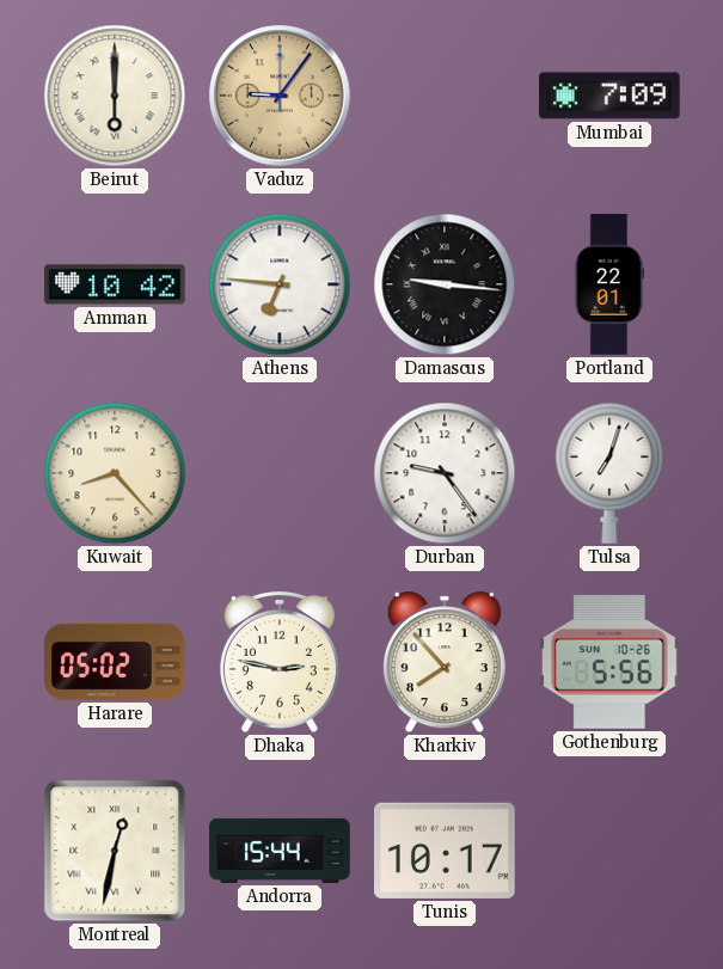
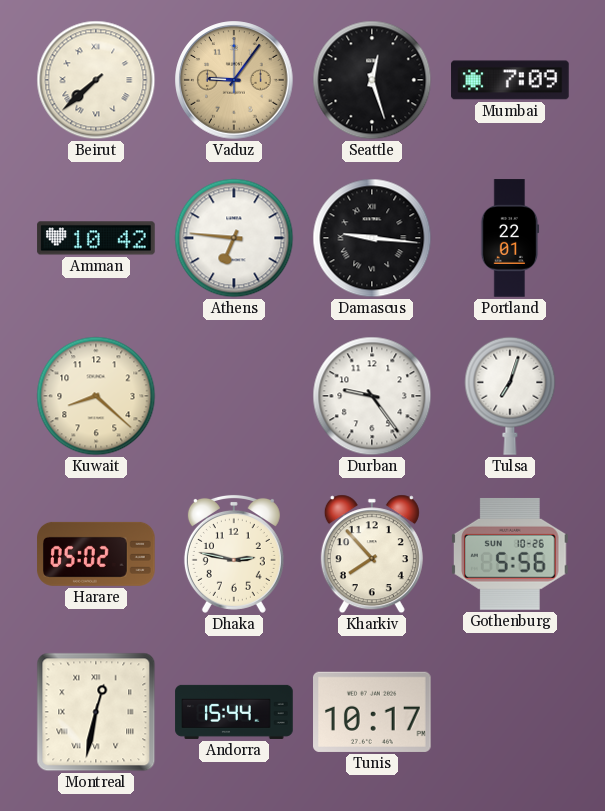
Beirut: 6:00 -> 7:38
Seattle: none -> 12:27
Kuwait: 8:23 -> 8:22
